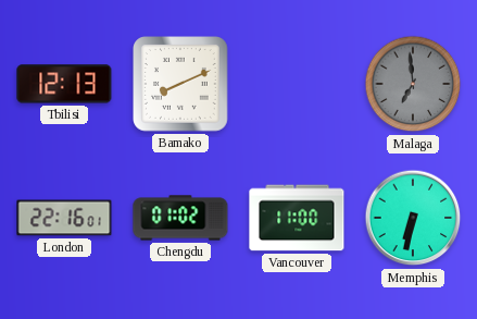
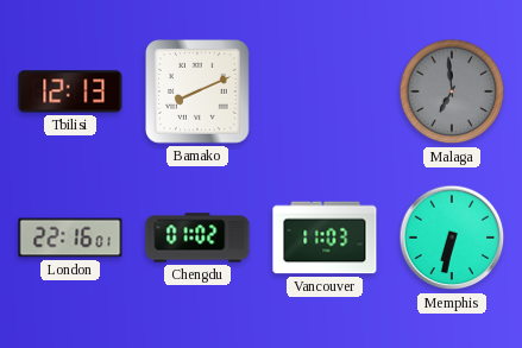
Vancouver: 11:00 -> 11:03
